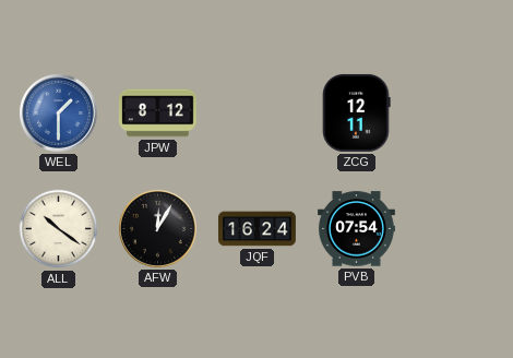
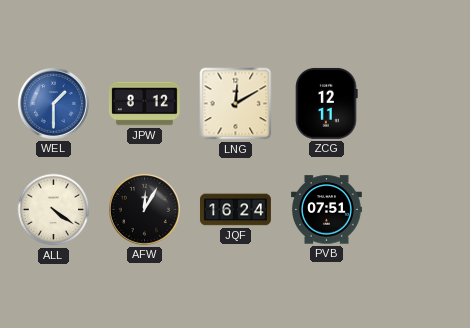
LNG: none -> 12:10
ALL: 10:21 -> 4:21
PVB: 07:54 -> 07:51
